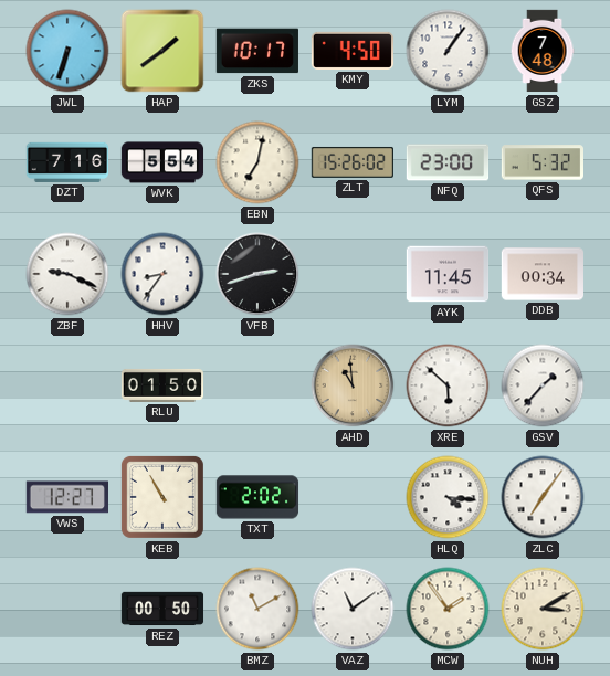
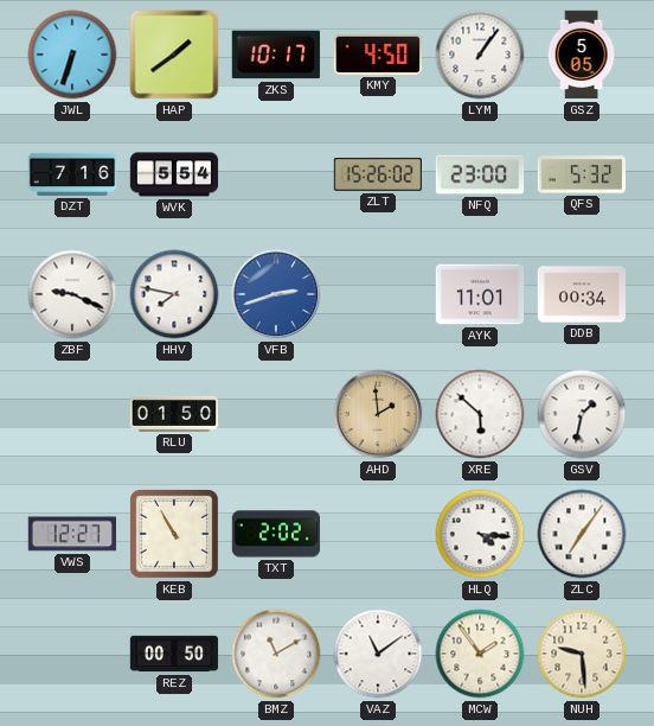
GSZ: 7:48 -> 5:05
EBN: 7:02 -> none
HHV: 8:36 -> 7:47
VFB dial: black -> blue
AYK: 11:45 -> 11:01
AHD: 10:59 -> 1:59
GSV: 1:37 -> 1:32
NUH: 3:10 -> 9:29
